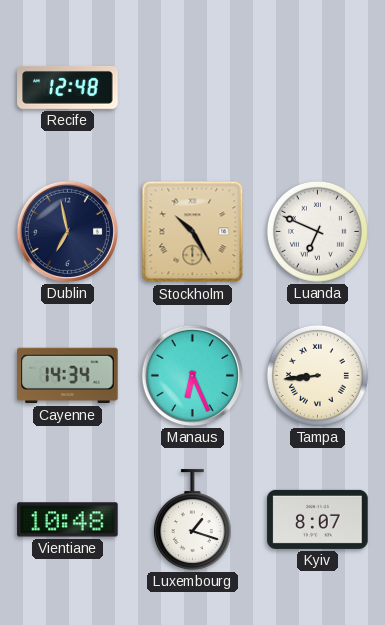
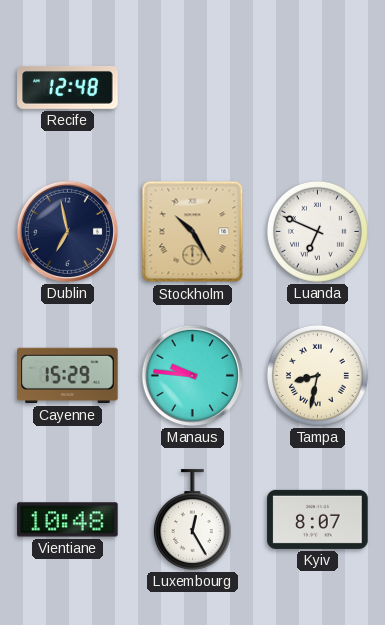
Cayenne: 14:34 -> 15:29
Manaus: 6:26 -> 9:46
Tampa: 8:44 -> 8:32
Luxembourg: 1:18 -> 12:25
